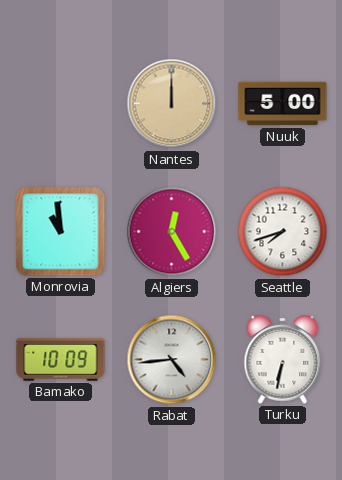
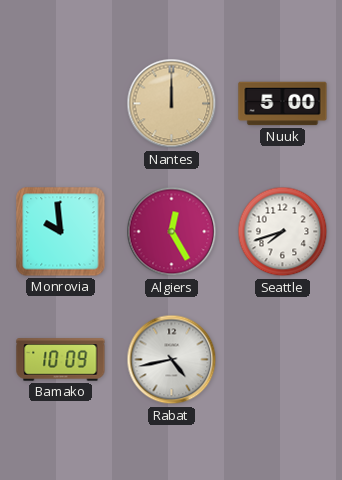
Monrovia: 10:59 -> 9:59
Rabat: 4:44 -> 4:43
Turku: 6:32 -> none
